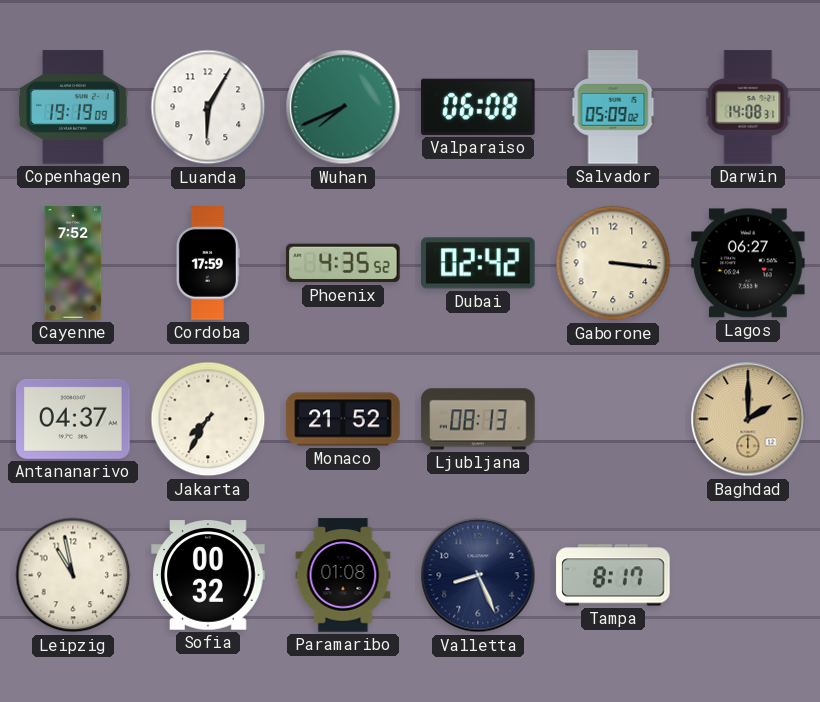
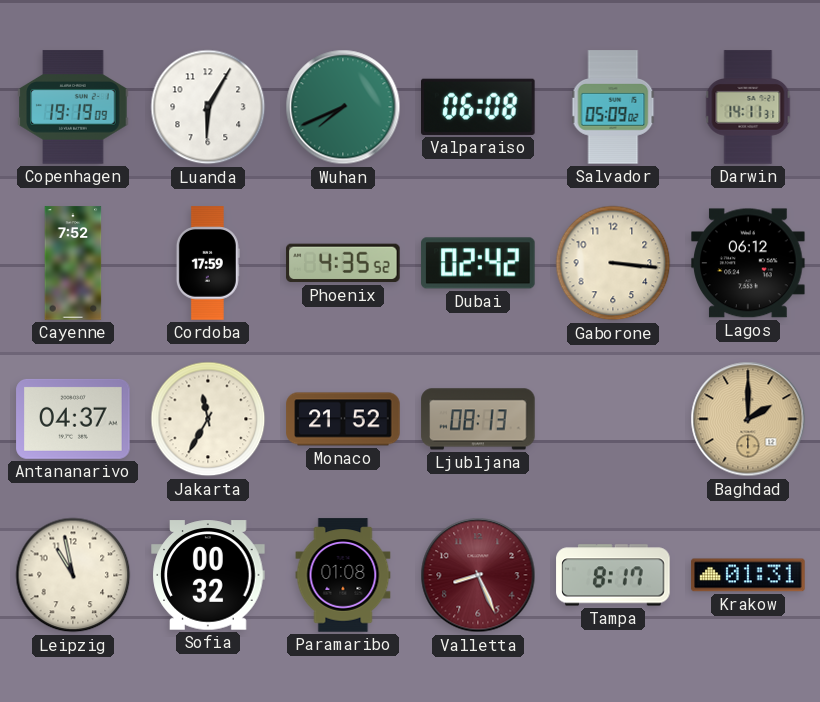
Darwin: 14:08 -> 14:11
Lagos: 06:27 -> 06:12
Jakarta: 7:35 -> 11:35
Valletta dial: navy -> burgundy
Krakow: none -> 01:31
